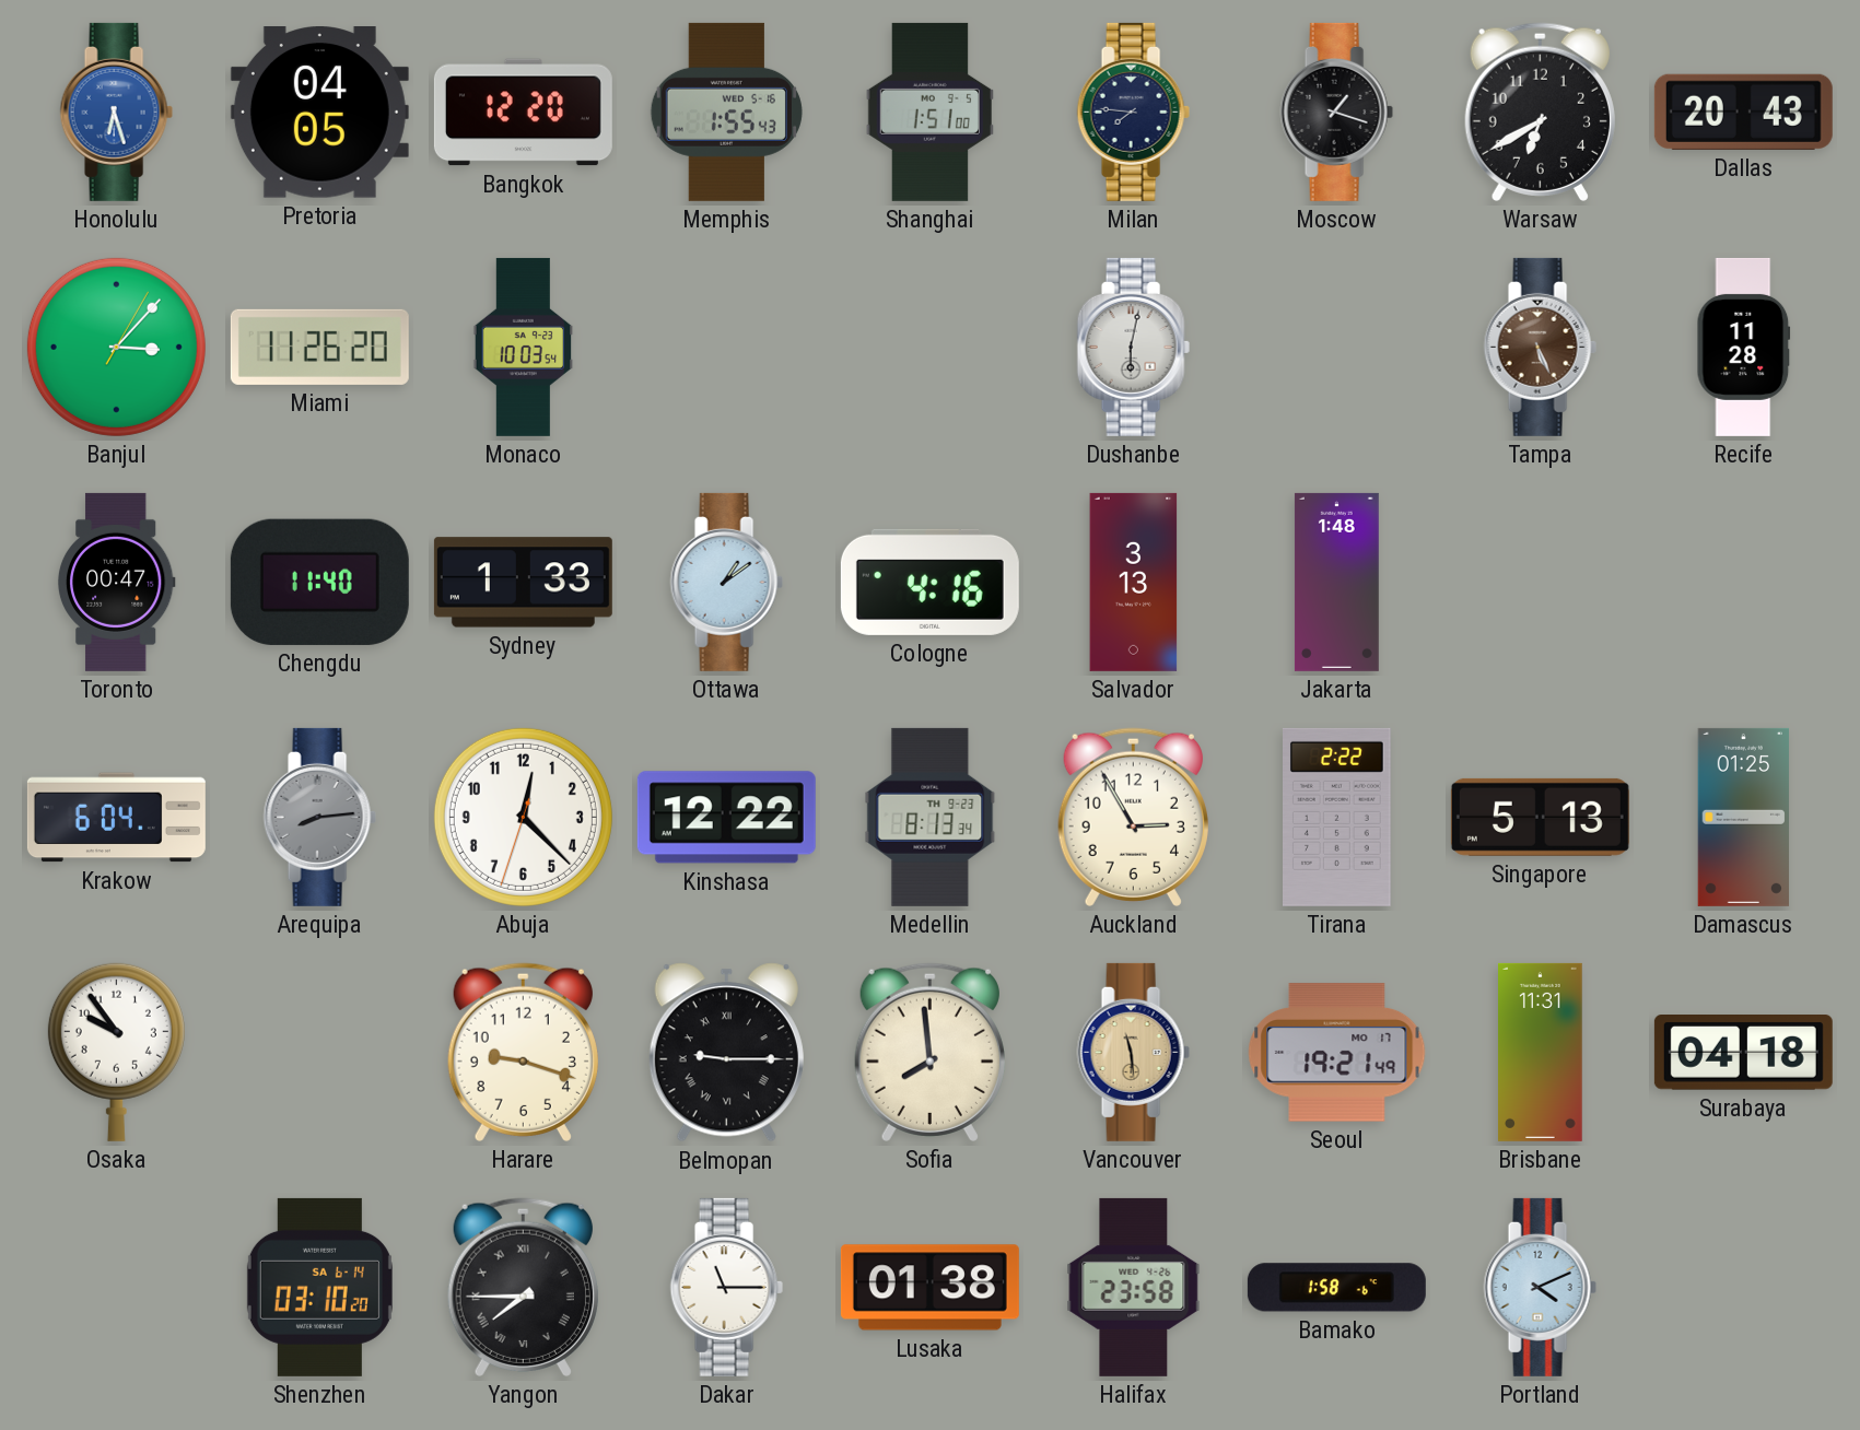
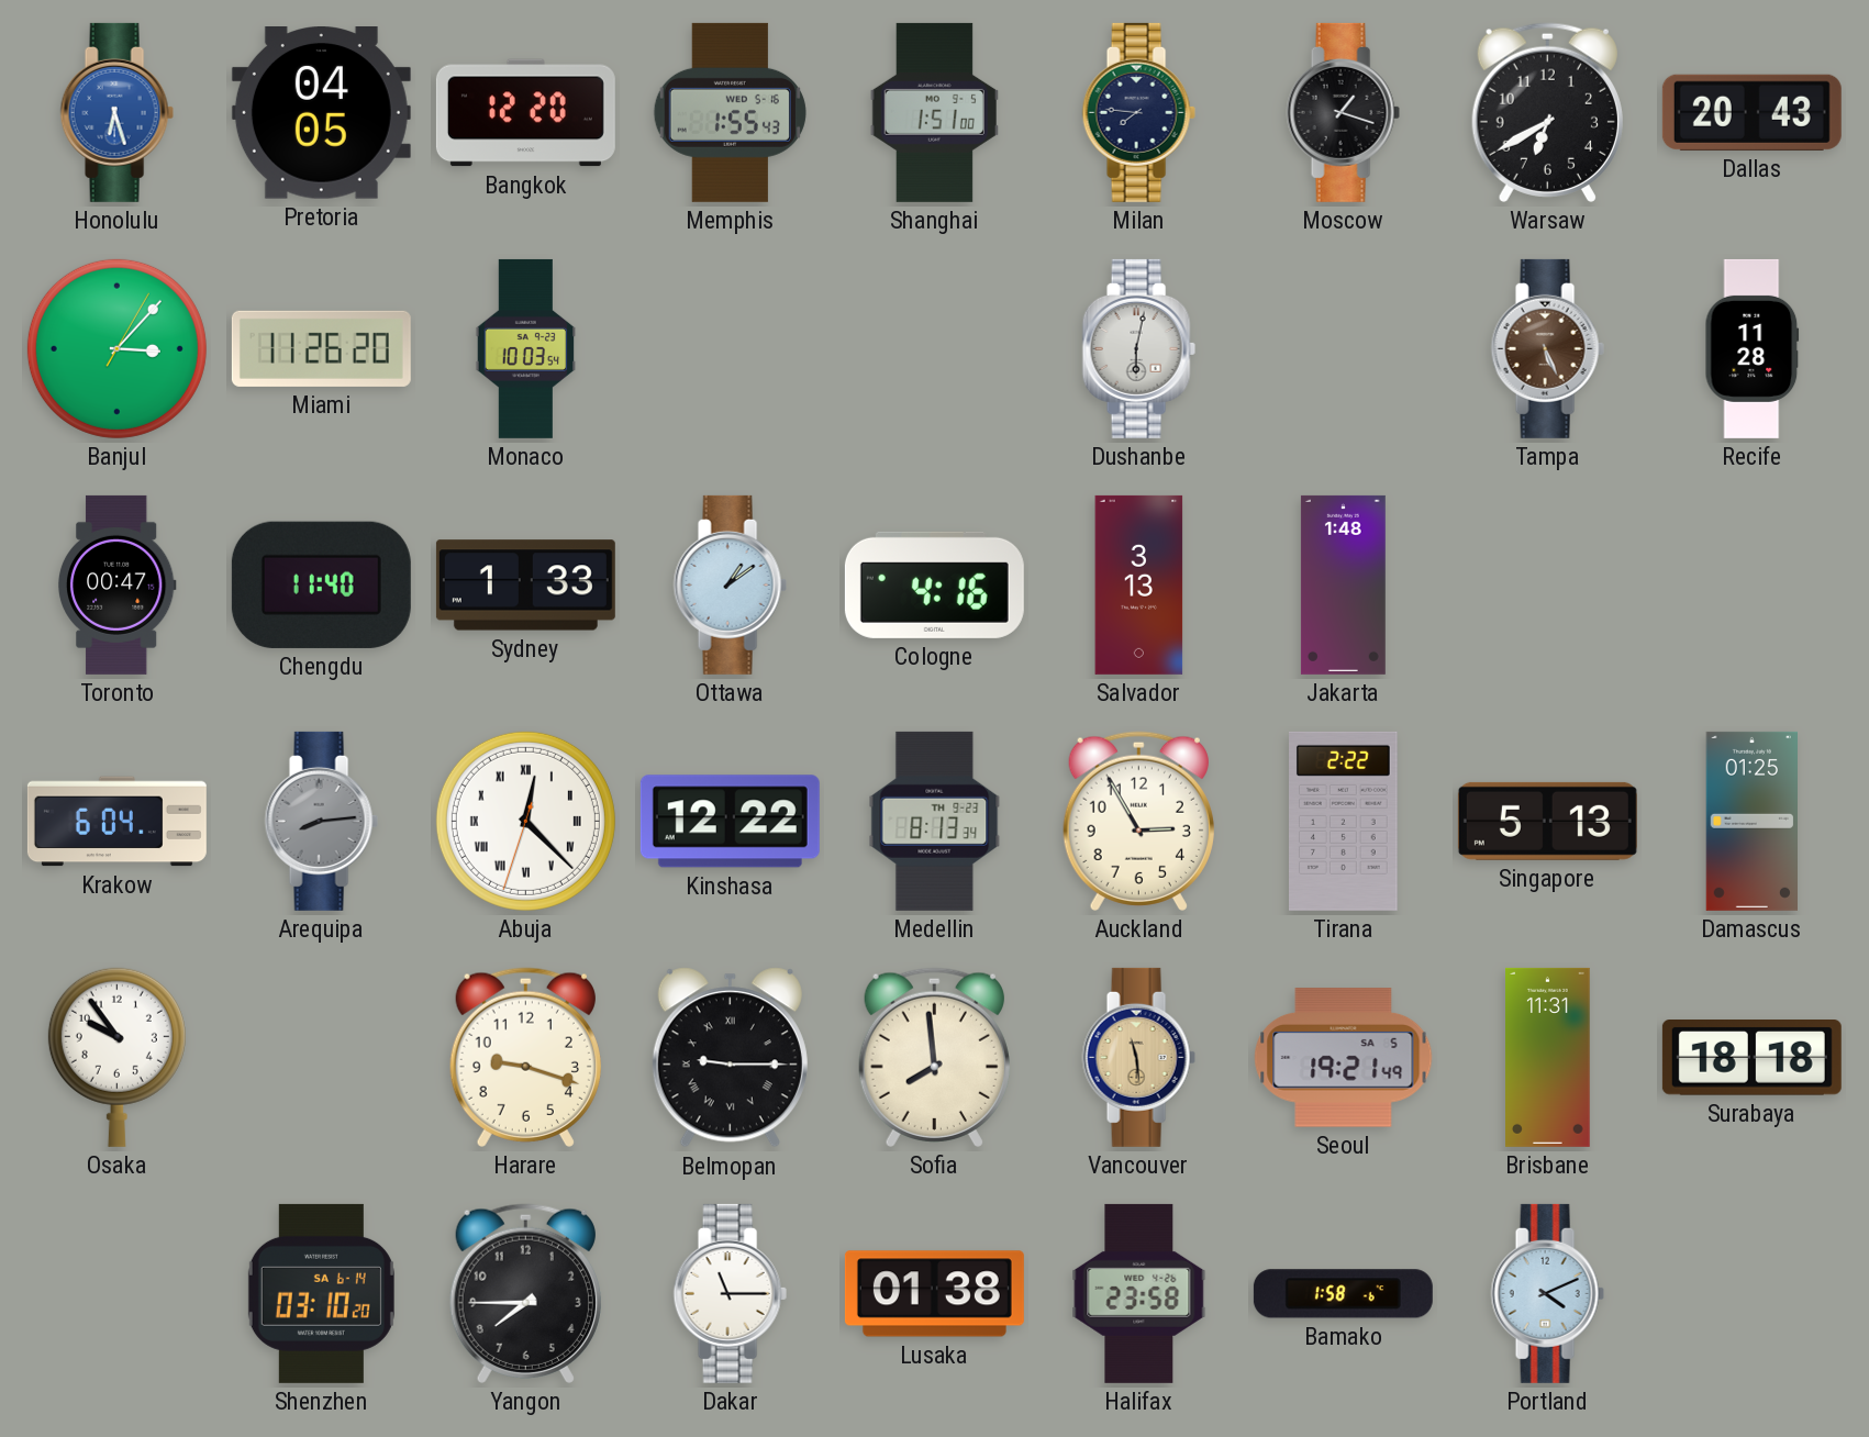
Abuja numerals: Arabic -> Roman
Seoul date: MO 17 -> SA 5
Surabaya: 04:18 -> 18:18
Yangon numerals: Roman -> Arabic
